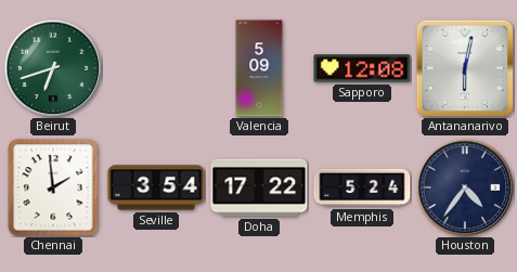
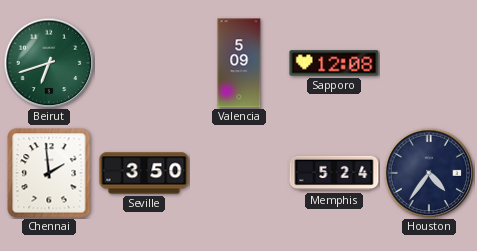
Antananarivo: 6:02 -> none
Seville: 3:54 -> 3:50
Doha: 17:22 -> none
